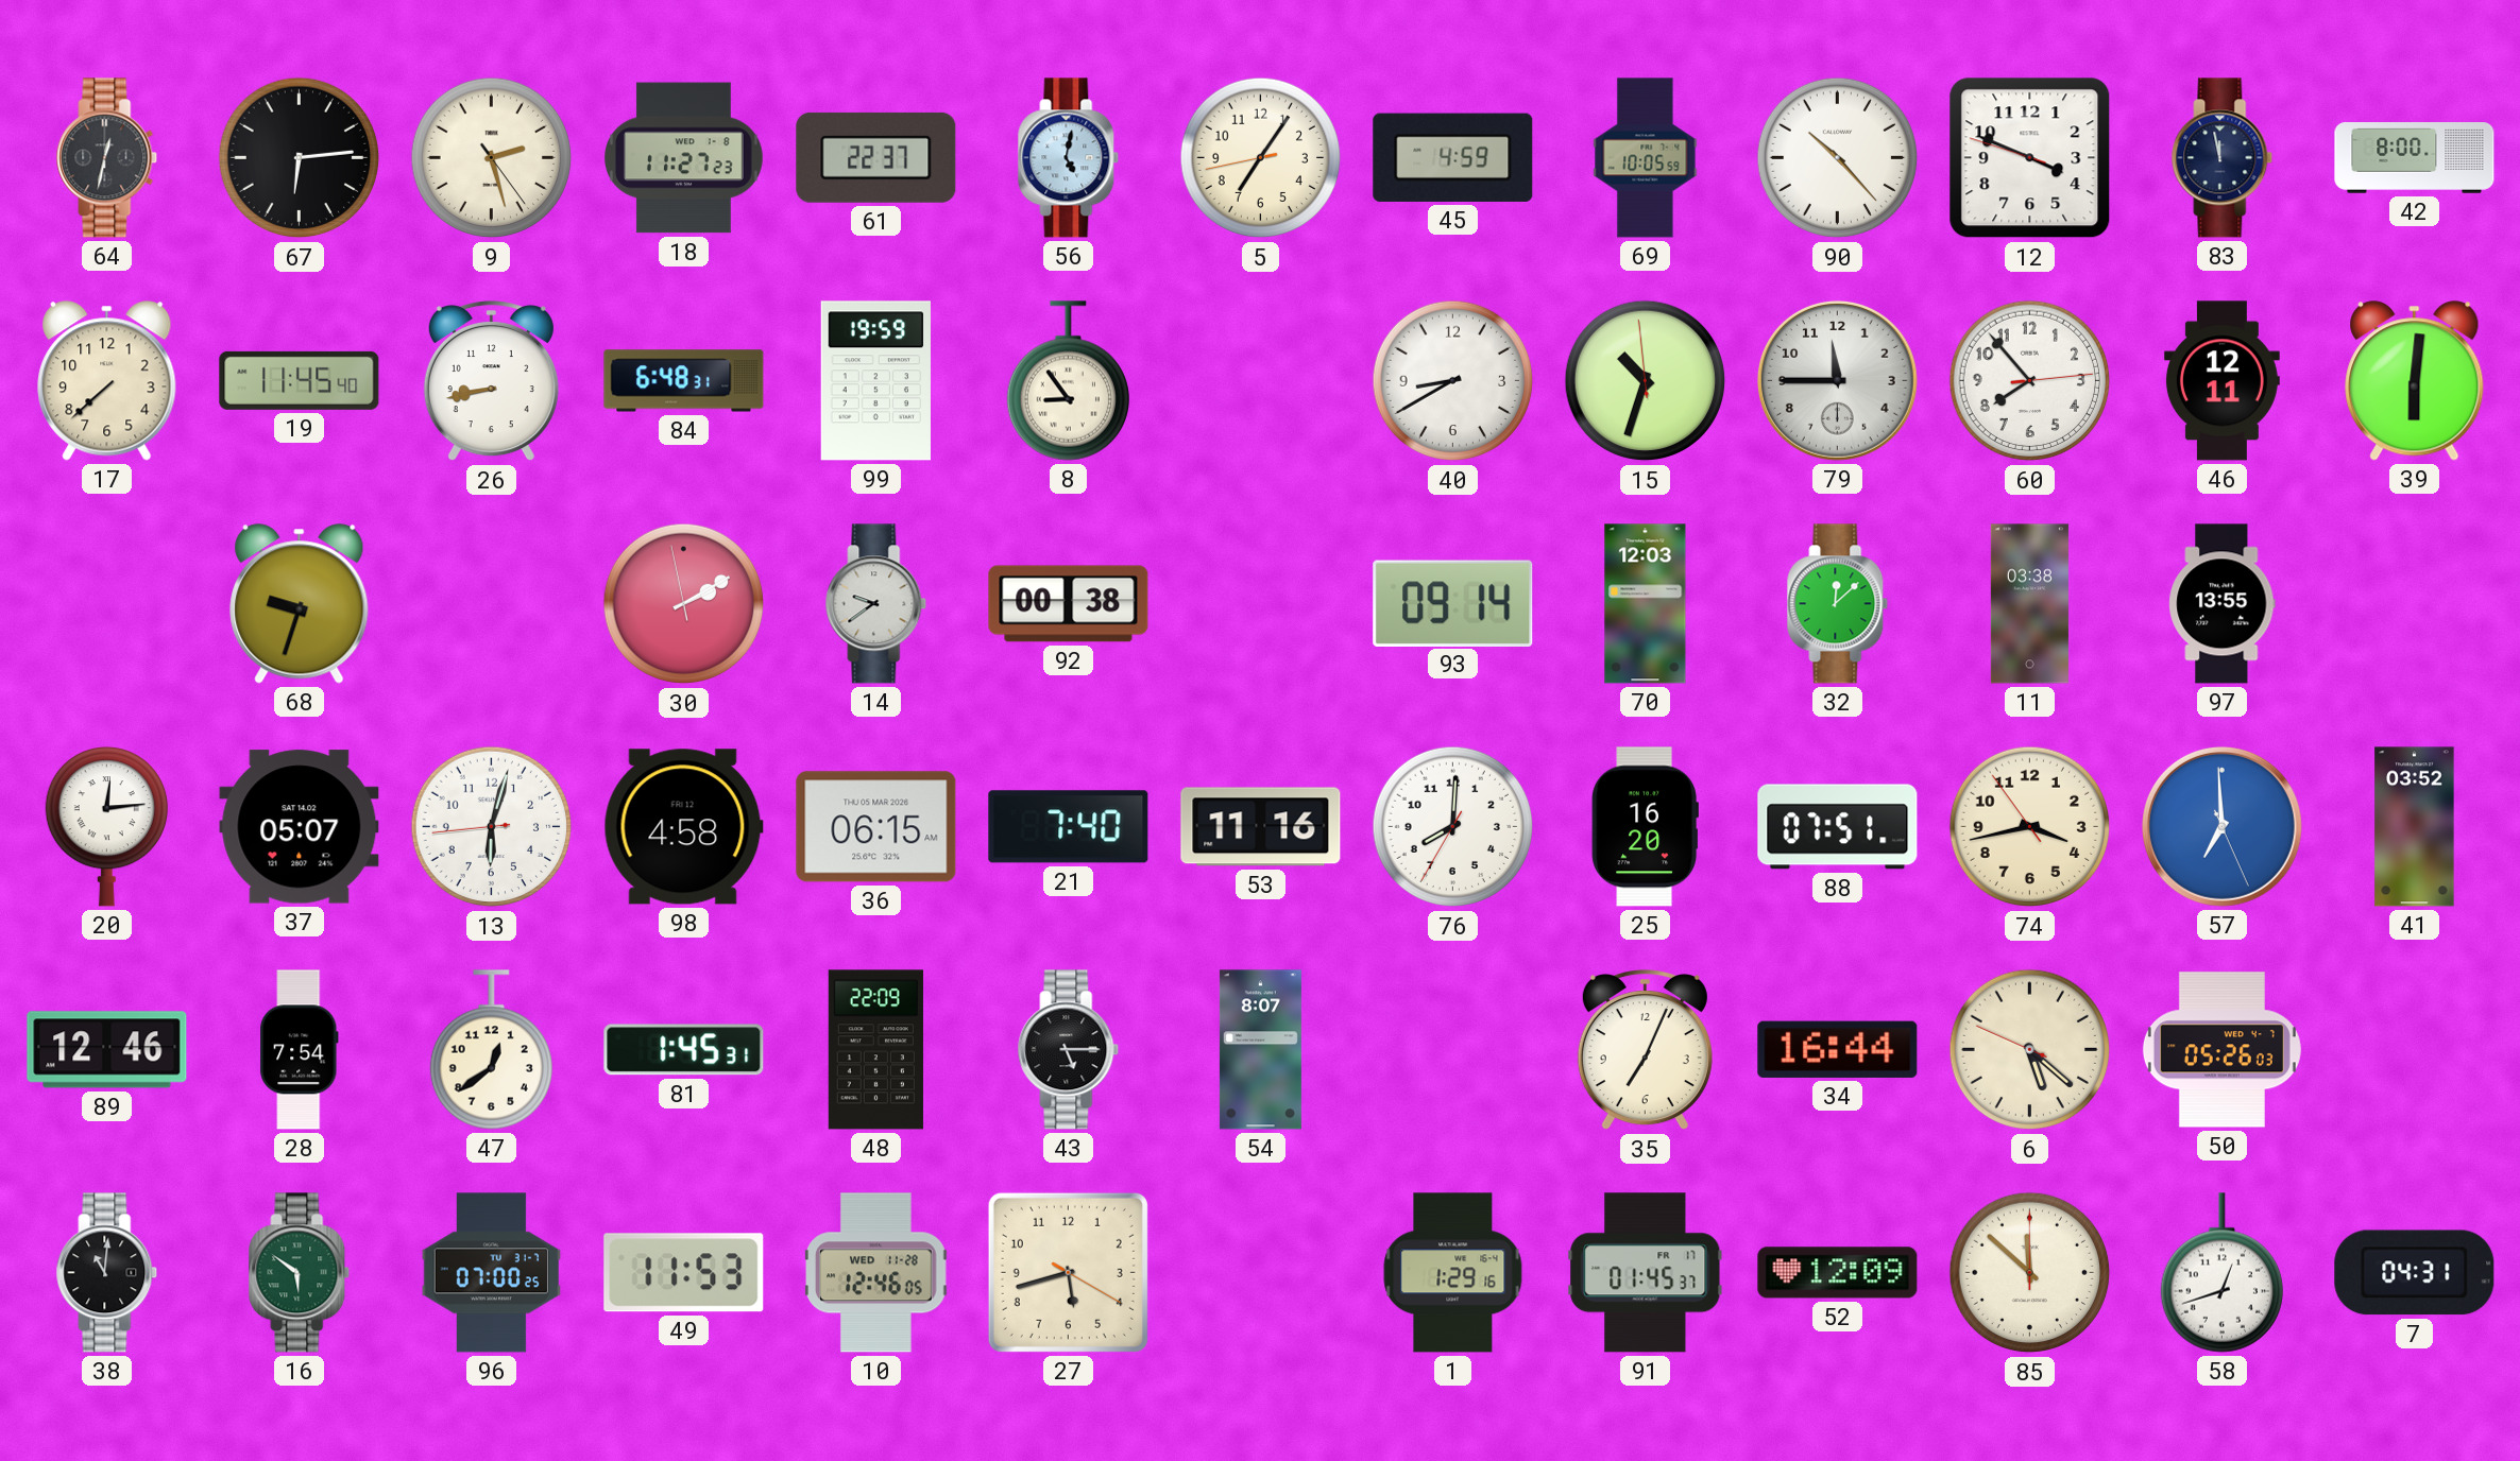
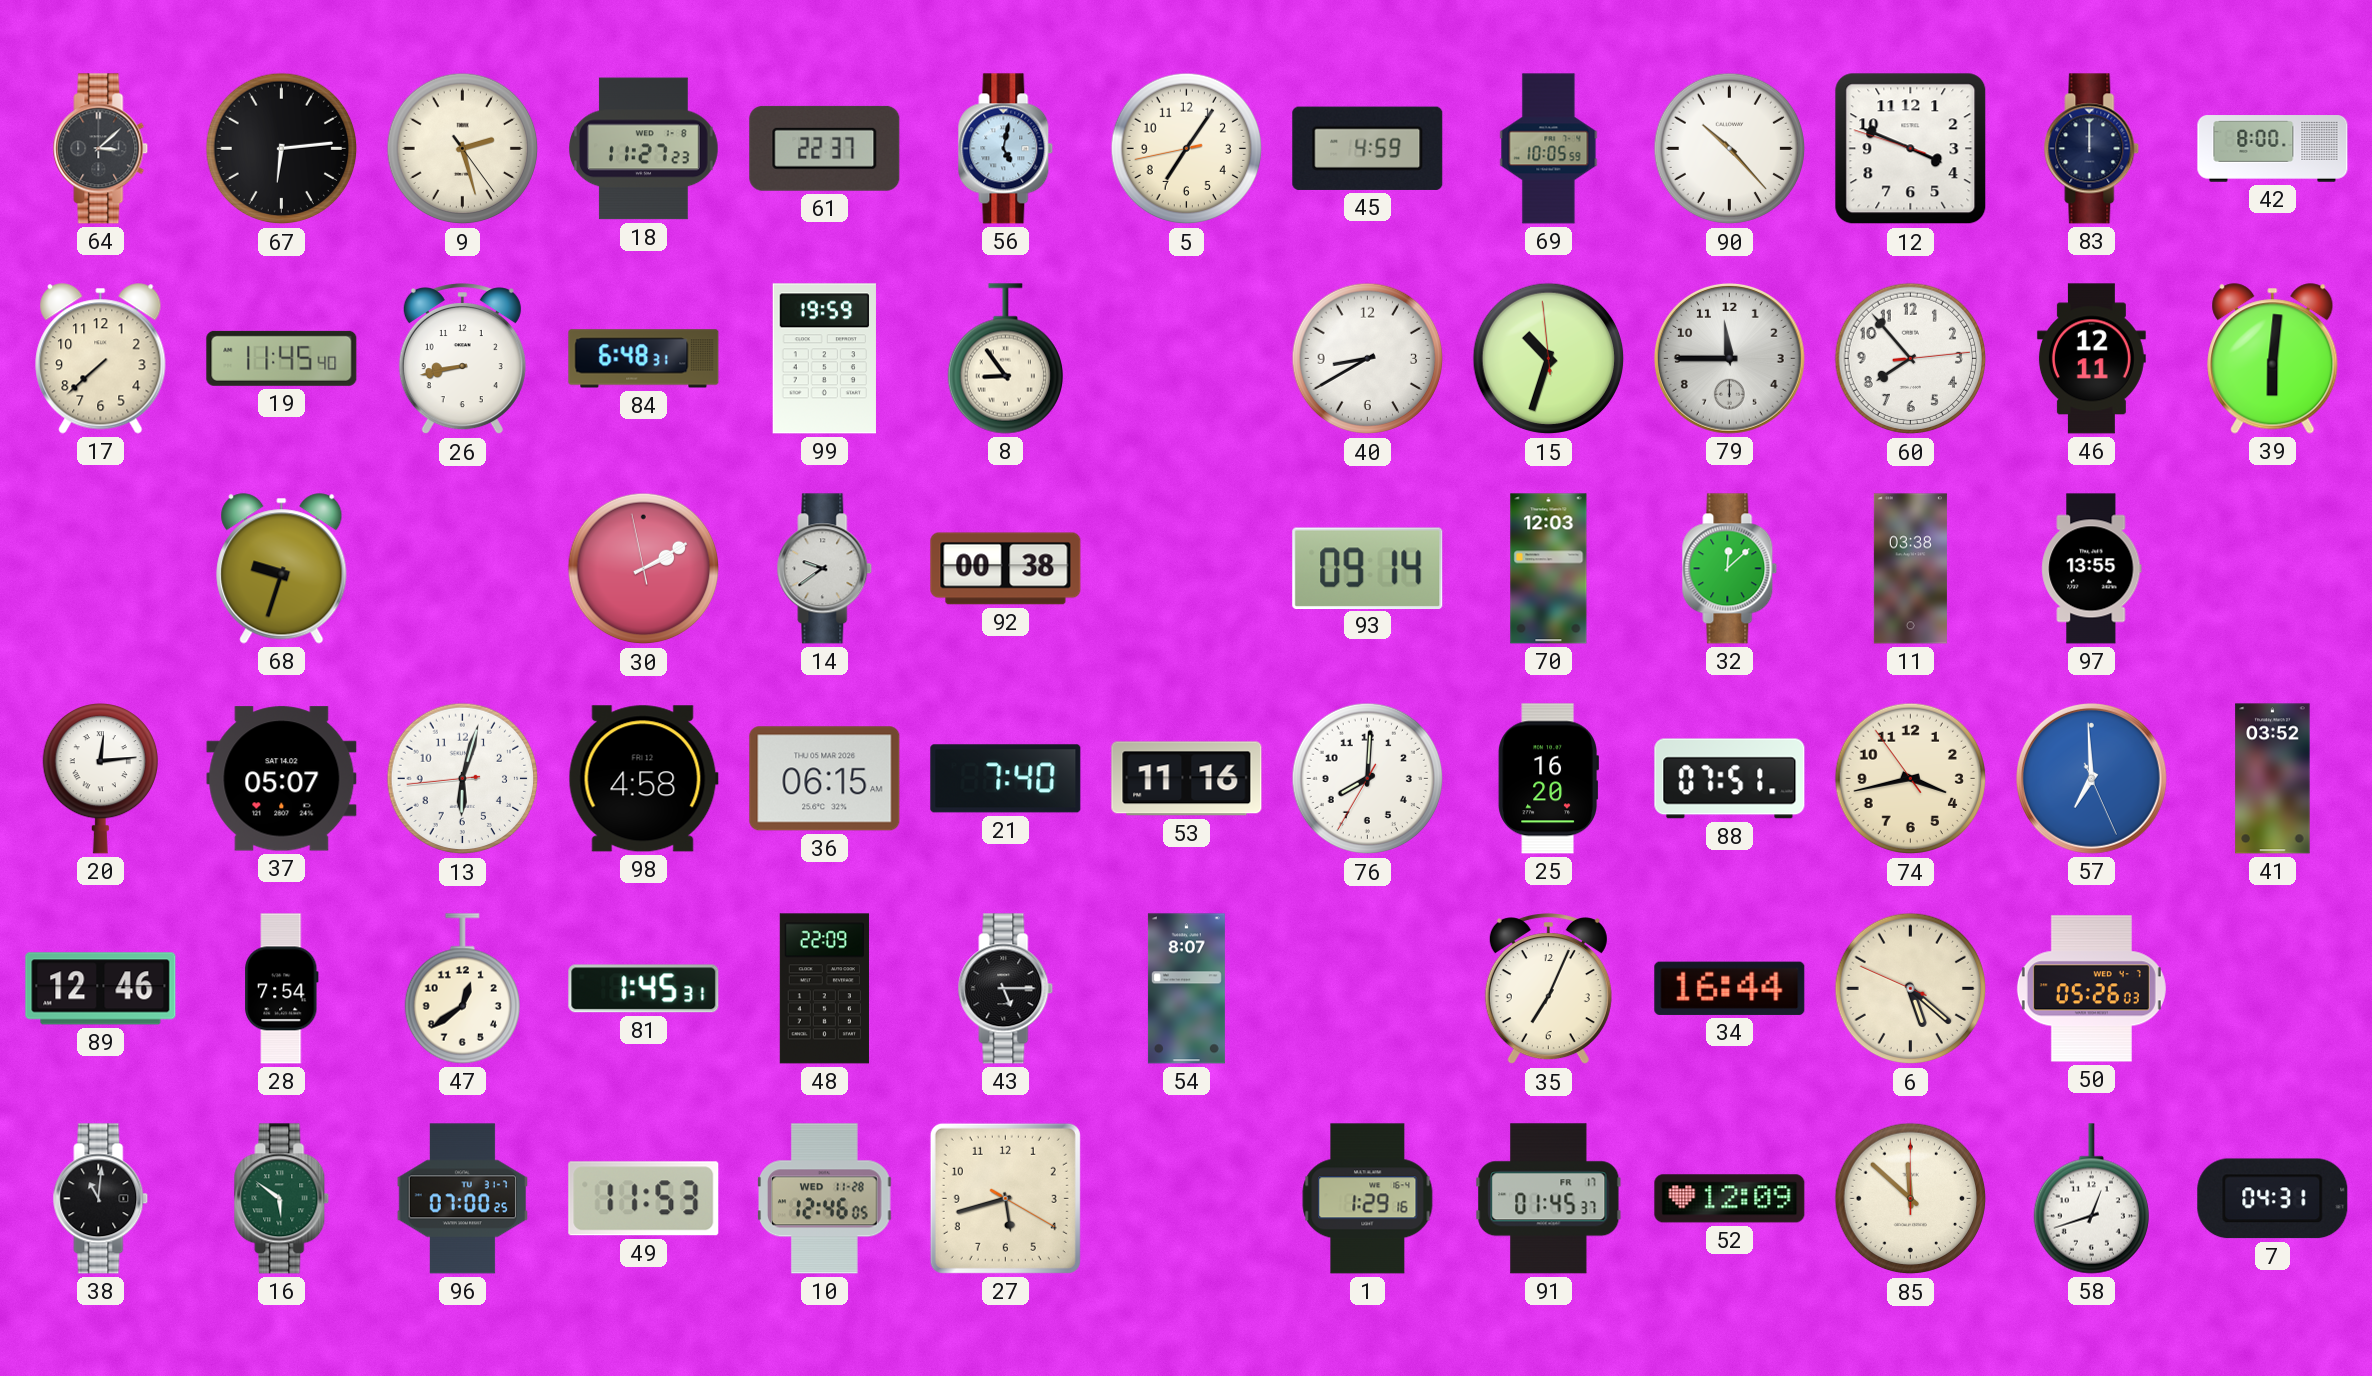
64: 12:32 -> 3:08
83: 11:58 -> 12:00
